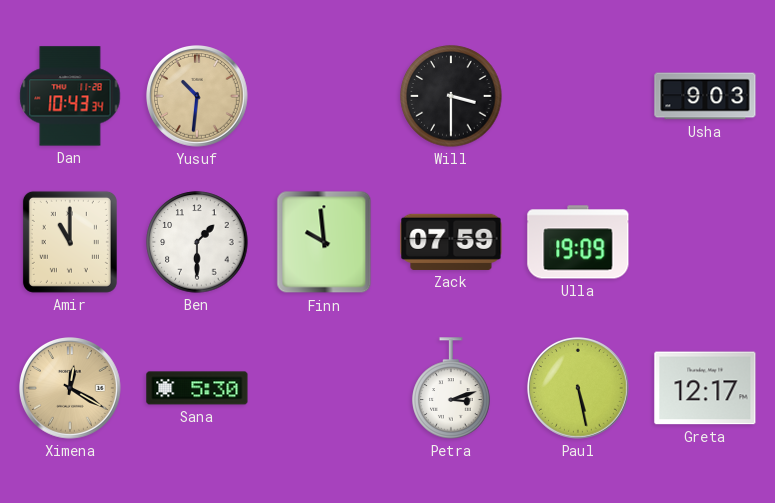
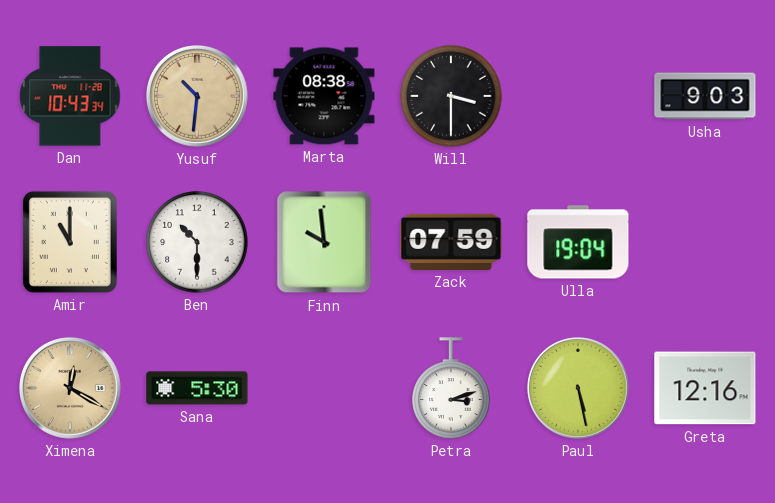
Marta: none -> 08:38
Ben: 1:30 -> 10:30
Ulla: 19:09 -> 19:04
Greta: 12:17 -> 12:16
